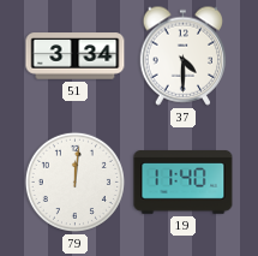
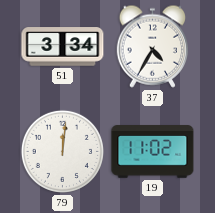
37: 4:30 -> 4:35
19: 11:40 -> 11:02
